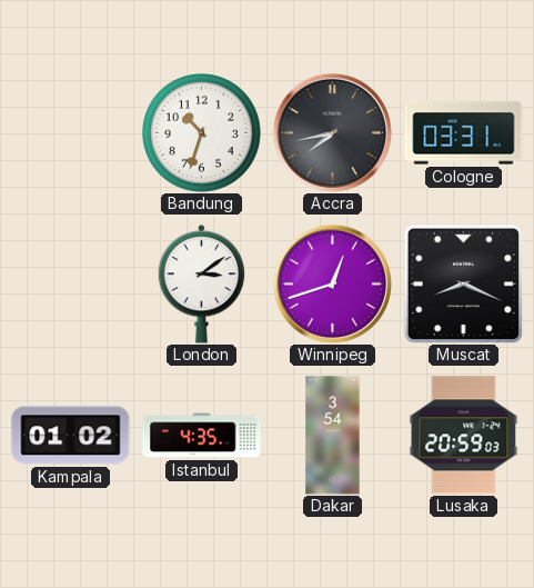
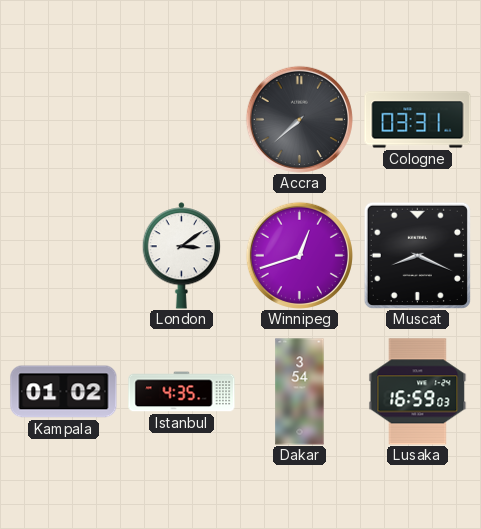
Bandung: 10:33 -> none
Accra: 7:43 -> 7:38
Lusaka: 20:59 -> 16:59
